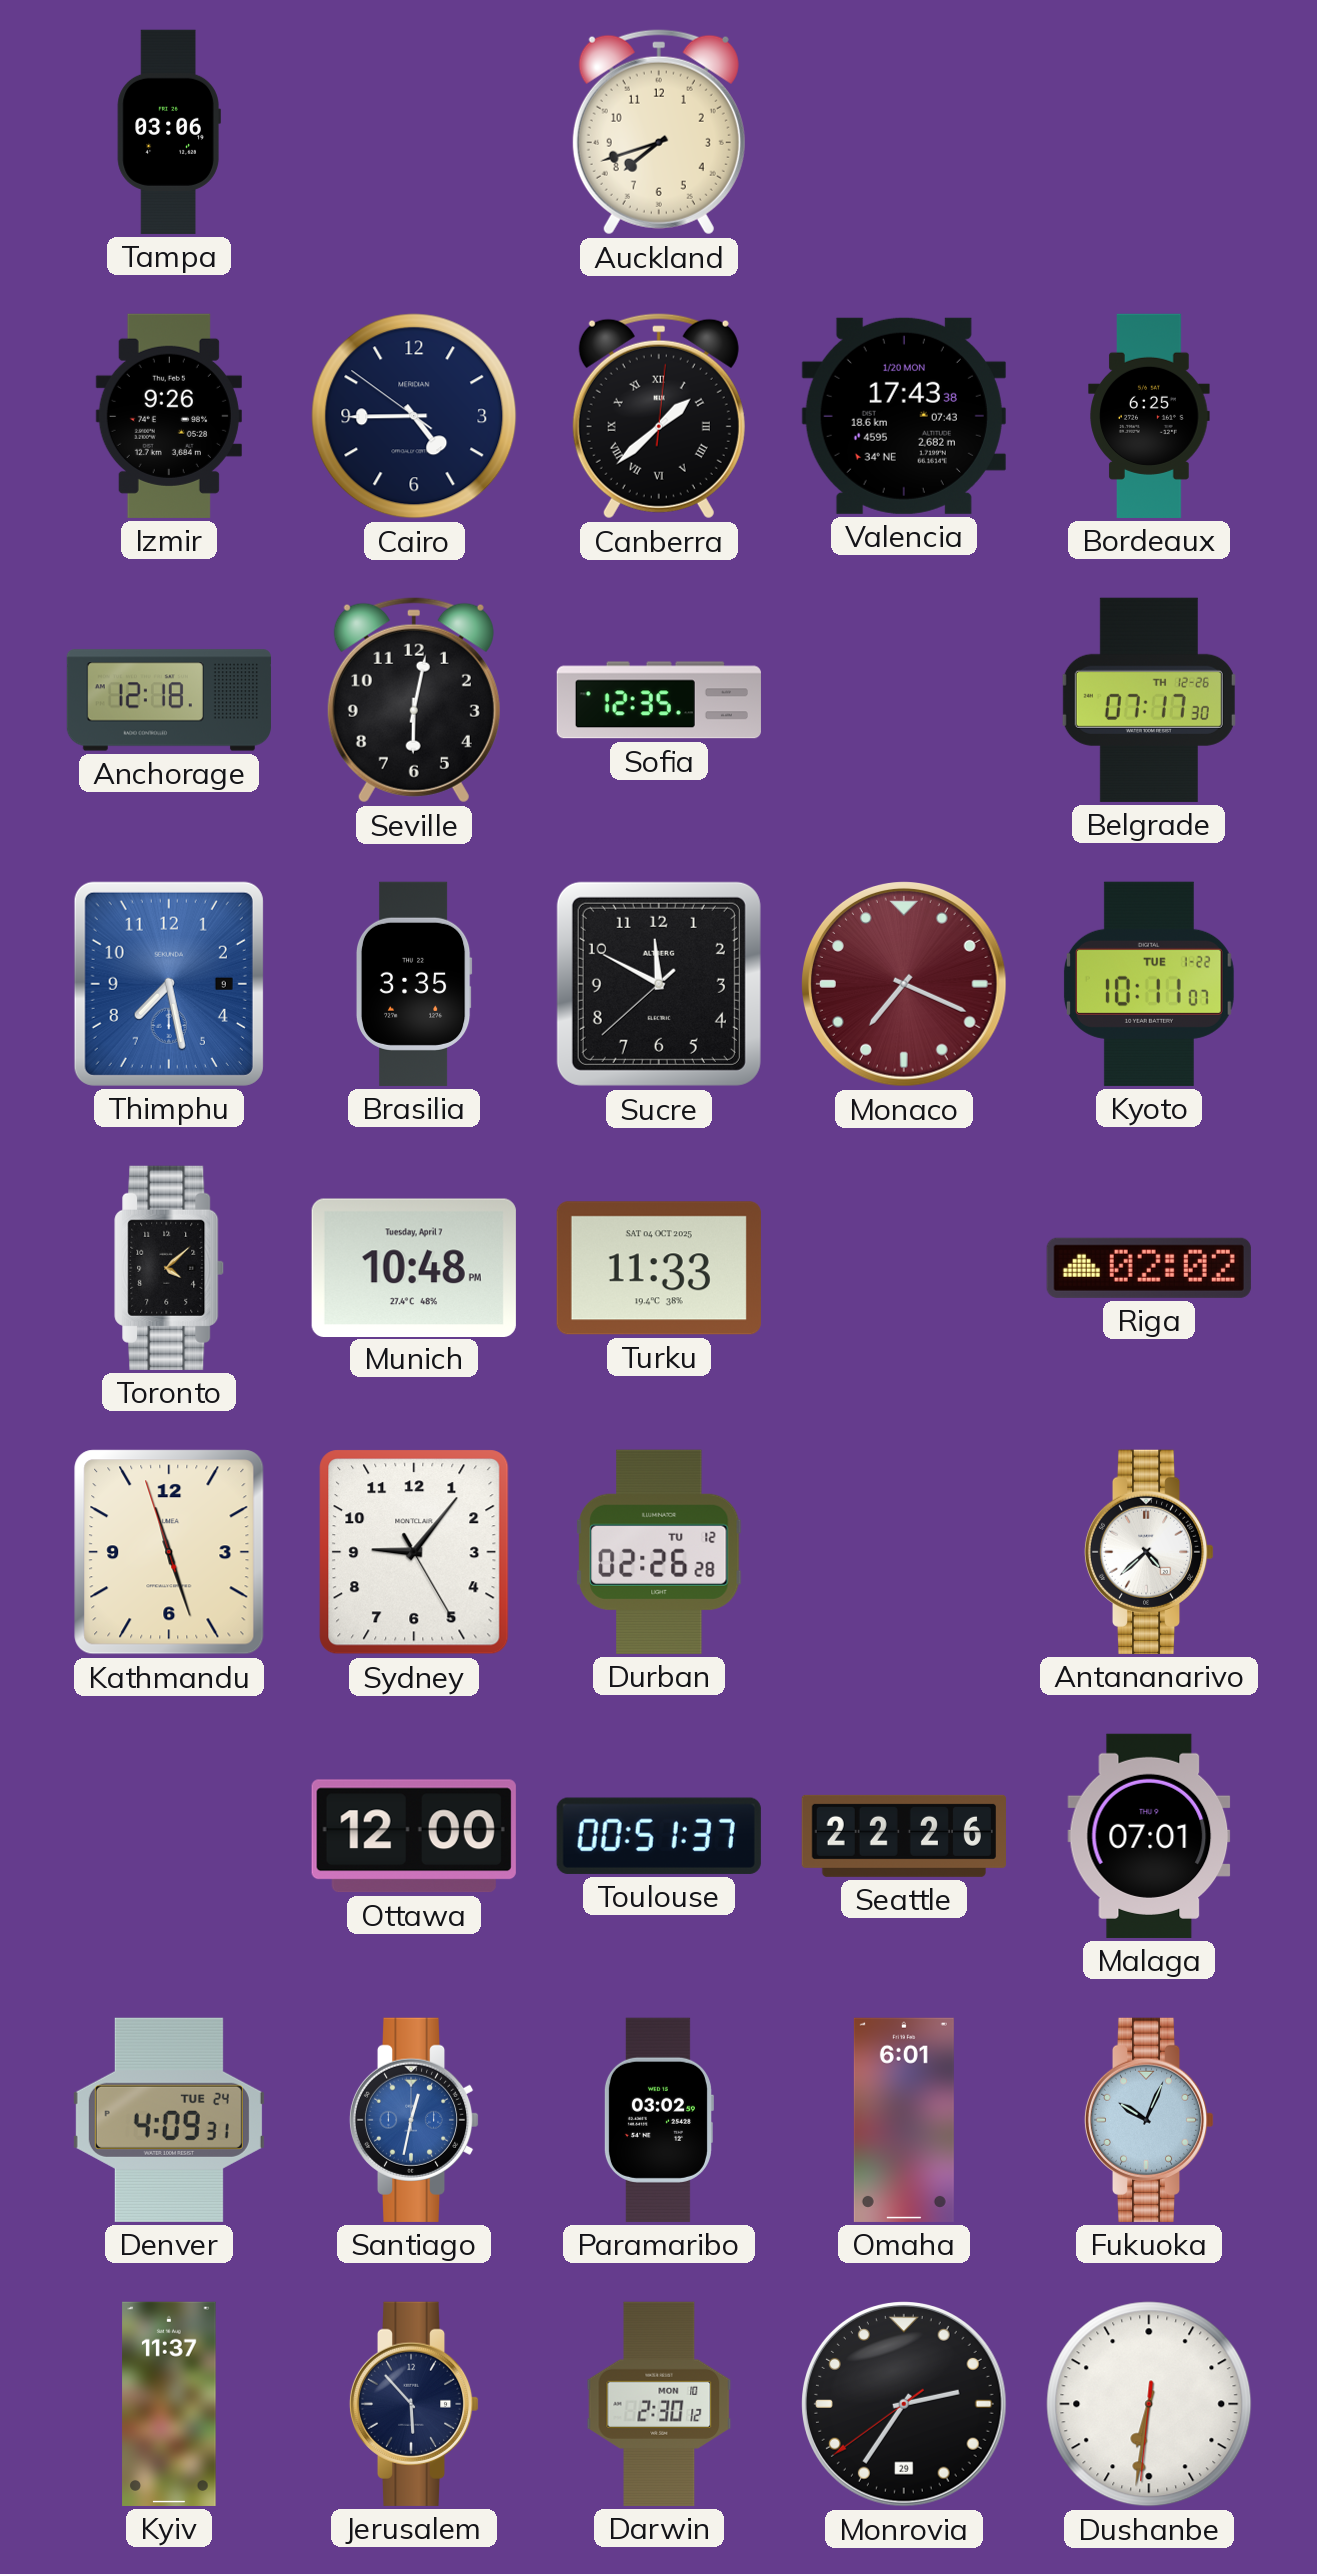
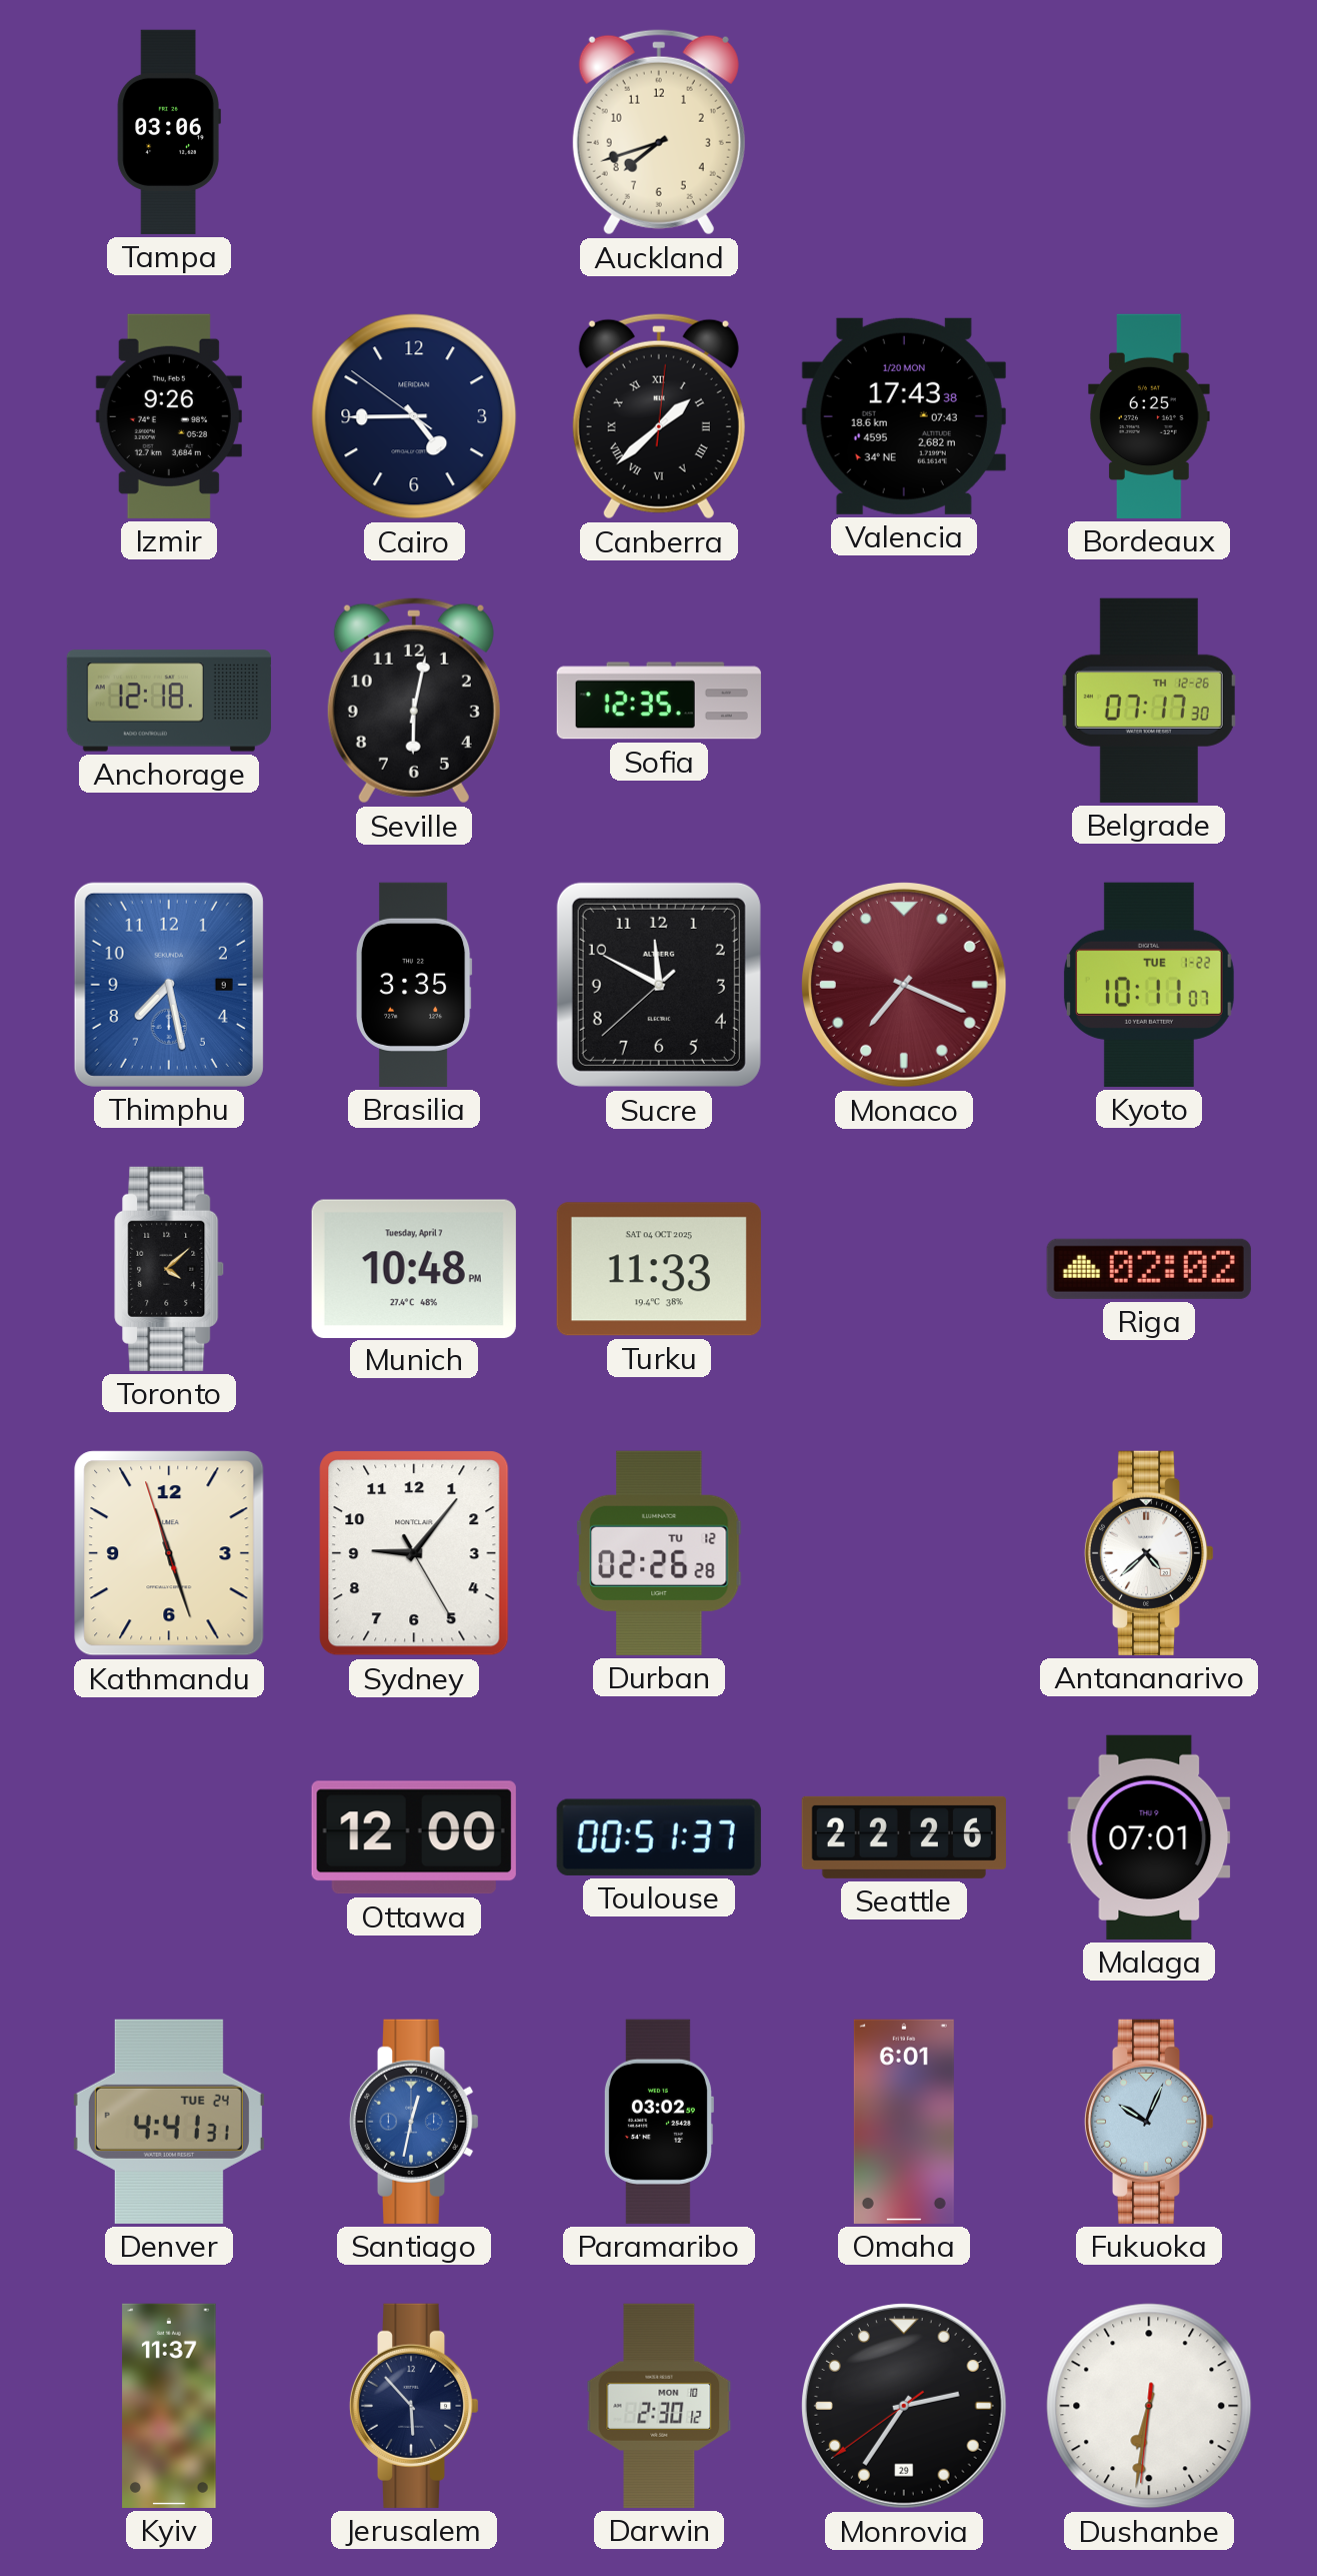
Denver: 4:09 -> 4:41
